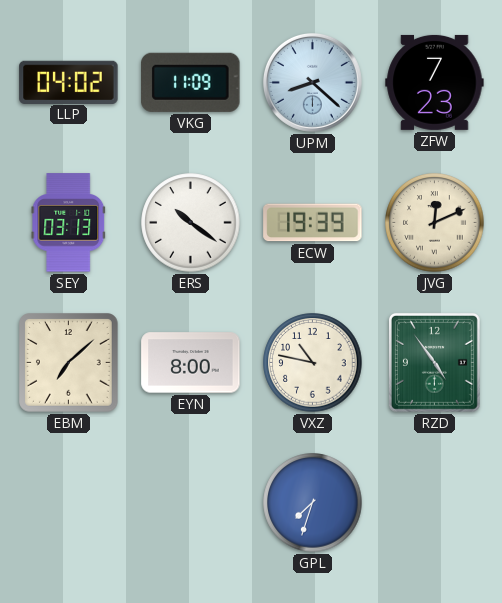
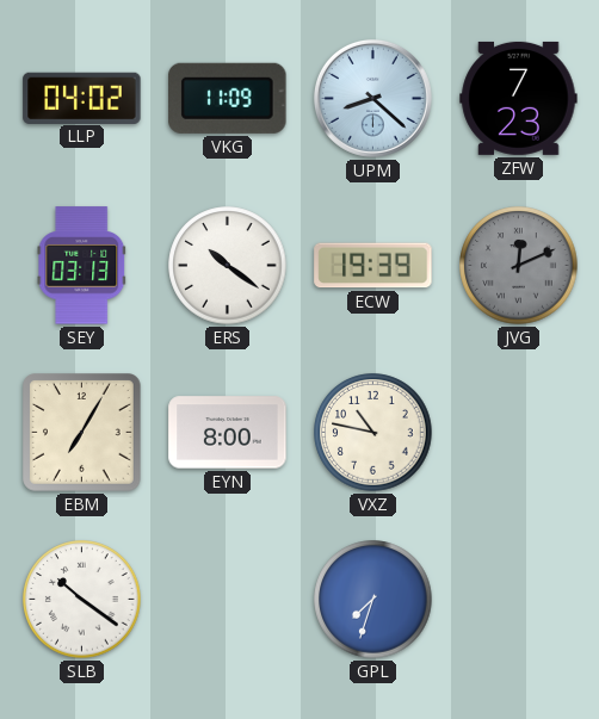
JVG dial: cream -> grey
EBM: 7:08 -> 7:05
RZD: 4:54 -> none
SLB: none -> 10:21
